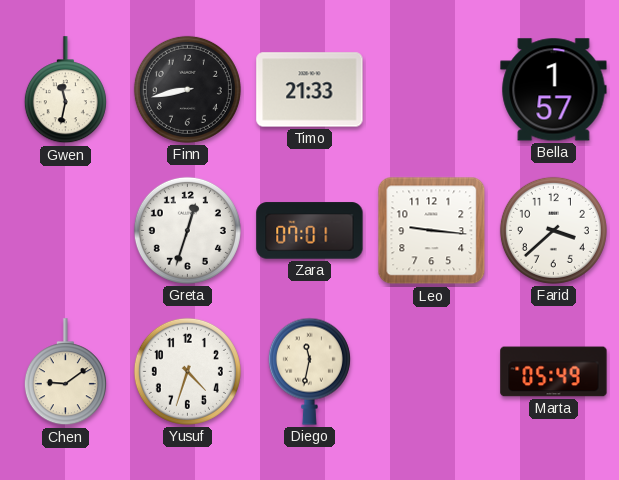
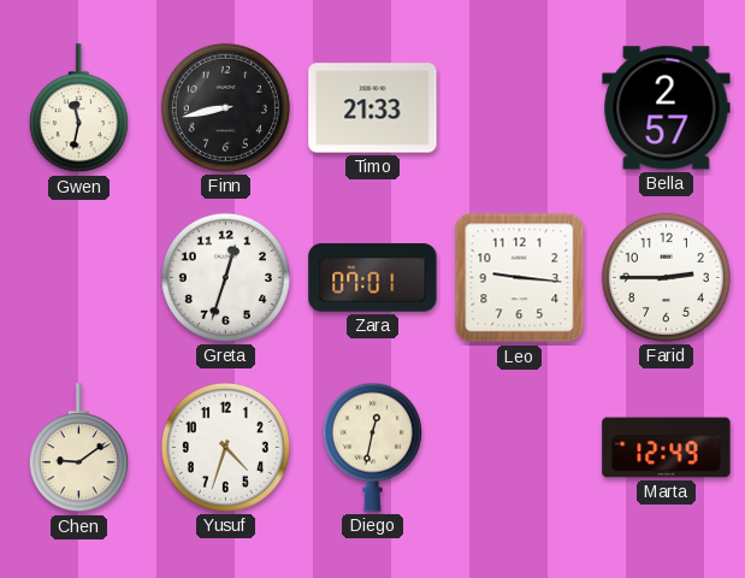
Bella: 1:57 -> 2:57
Farid: 3:38 -> 2:45
Diego: 11:32 -> 12:32
Marta: 05:49 -> 12:49
